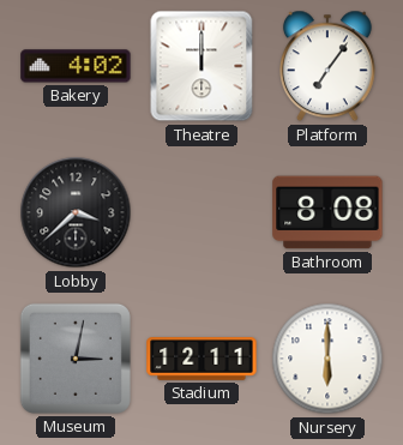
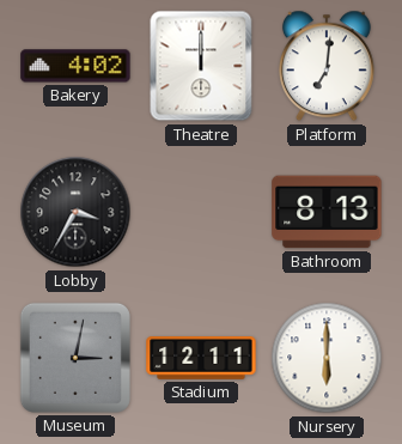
Platform: 7:06 -> 7:01
Lobby: 3:38 -> 3:35
Bathroom: 8:08 -> 8:13
